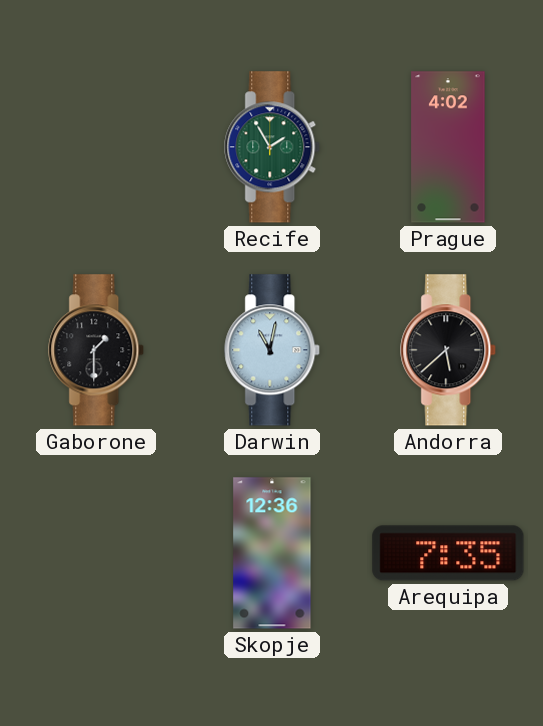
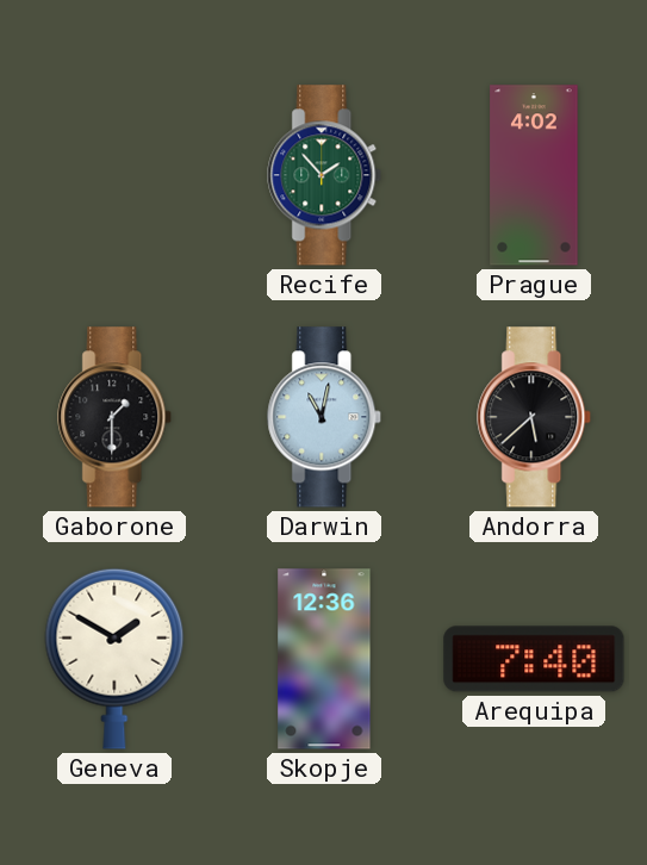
Recife: 1:55 -> 1:53
Geneva: none -> 1:50
Arequipa: 7:35 -> 7:40
